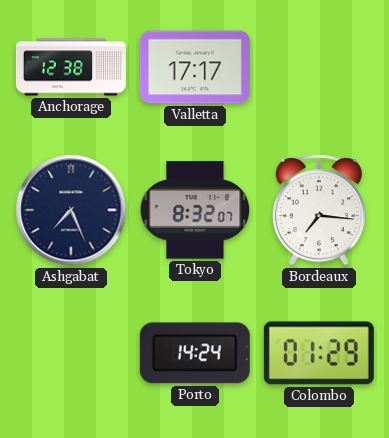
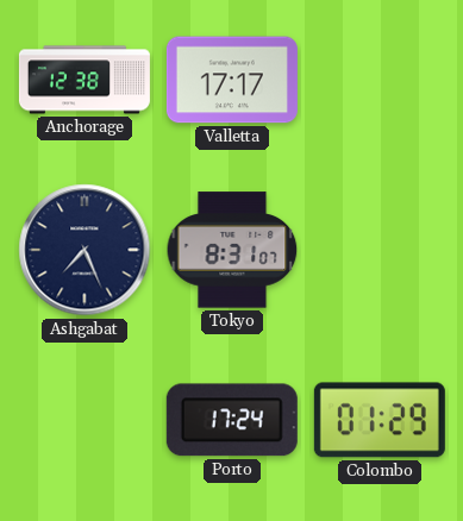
Tokyo: 8:32 -> 8:31
Bordeaux: 7:16 -> none
Porto: 14:24 -> 17:24
